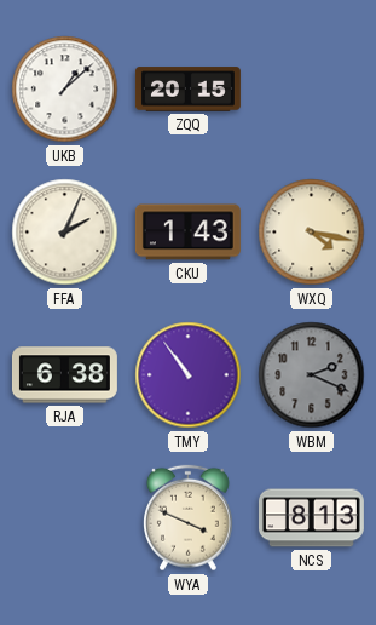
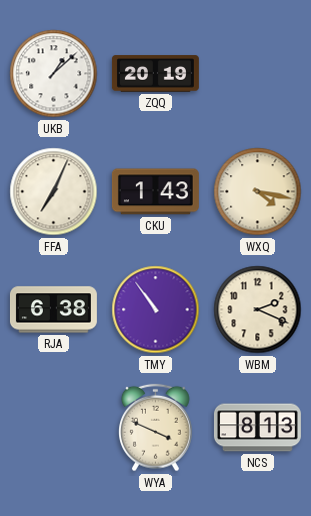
ZQQ: 20:15 -> 20:19
FFA: 2:04 -> 7:04
WBM dial: grey -> cream
